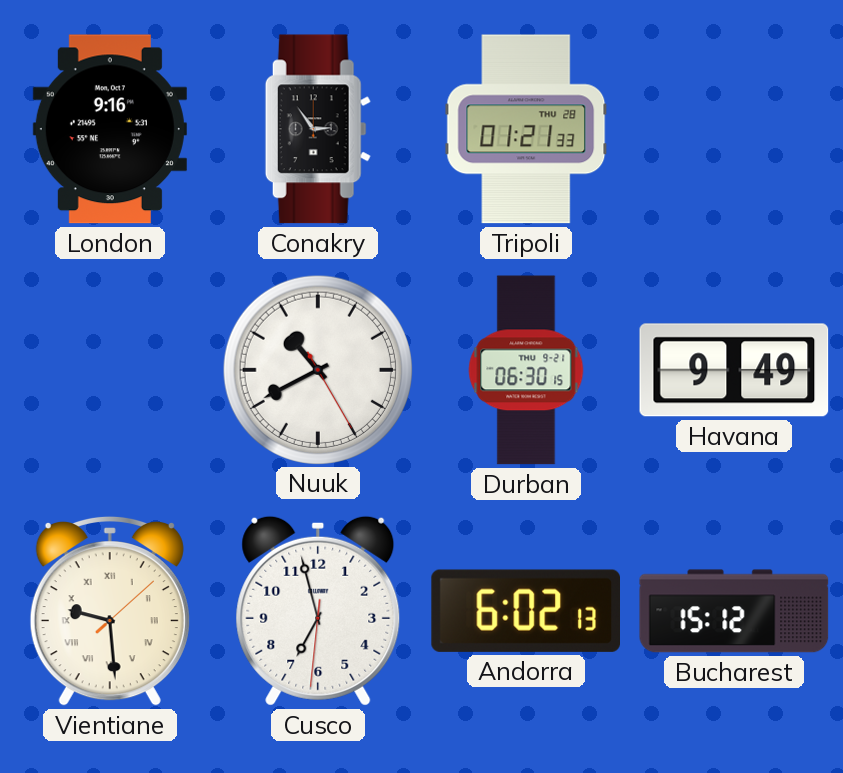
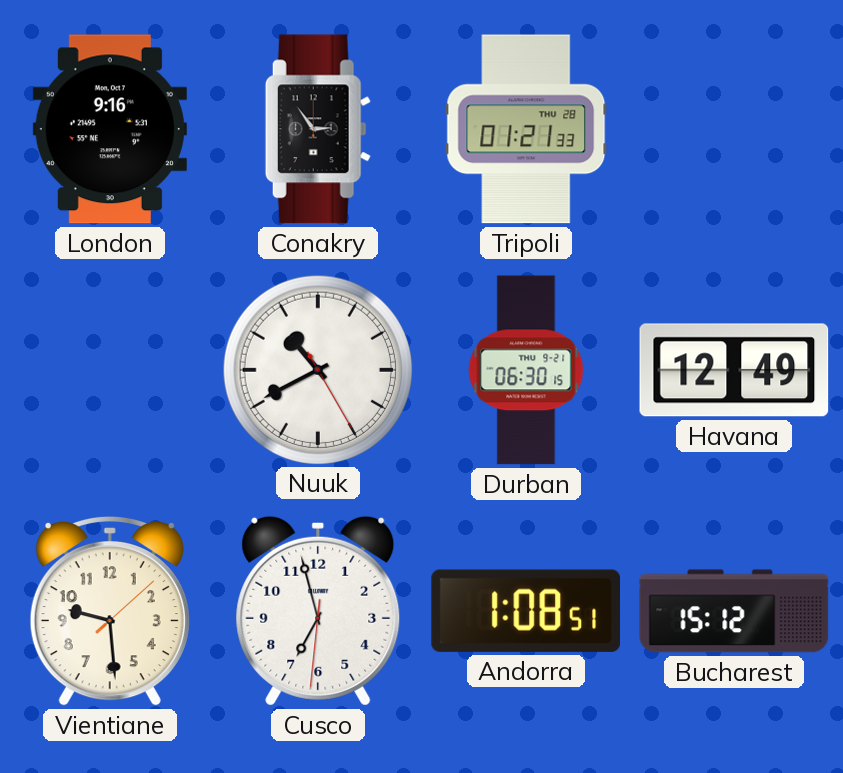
Havana: 9:49 -> 12:49
Vientiane numerals: Roman -> Arabic
Andorra: 6:02 -> 1:08
